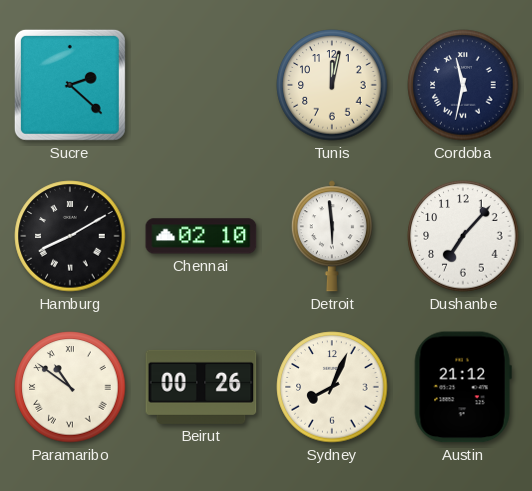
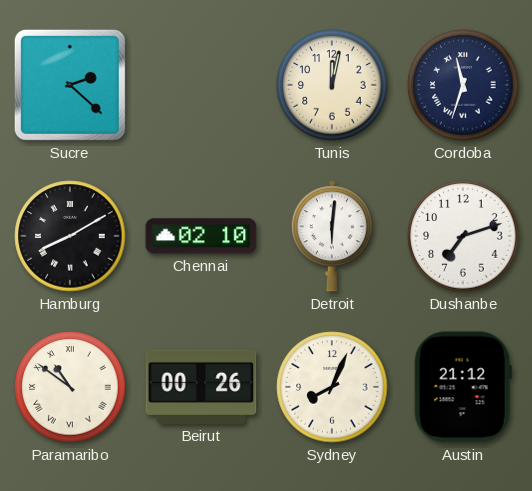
Cordoba: 11:32 -> 11:33
Detroit: 5:59 -> 6:01
Dushanbe: 7:07 -> 7:12
